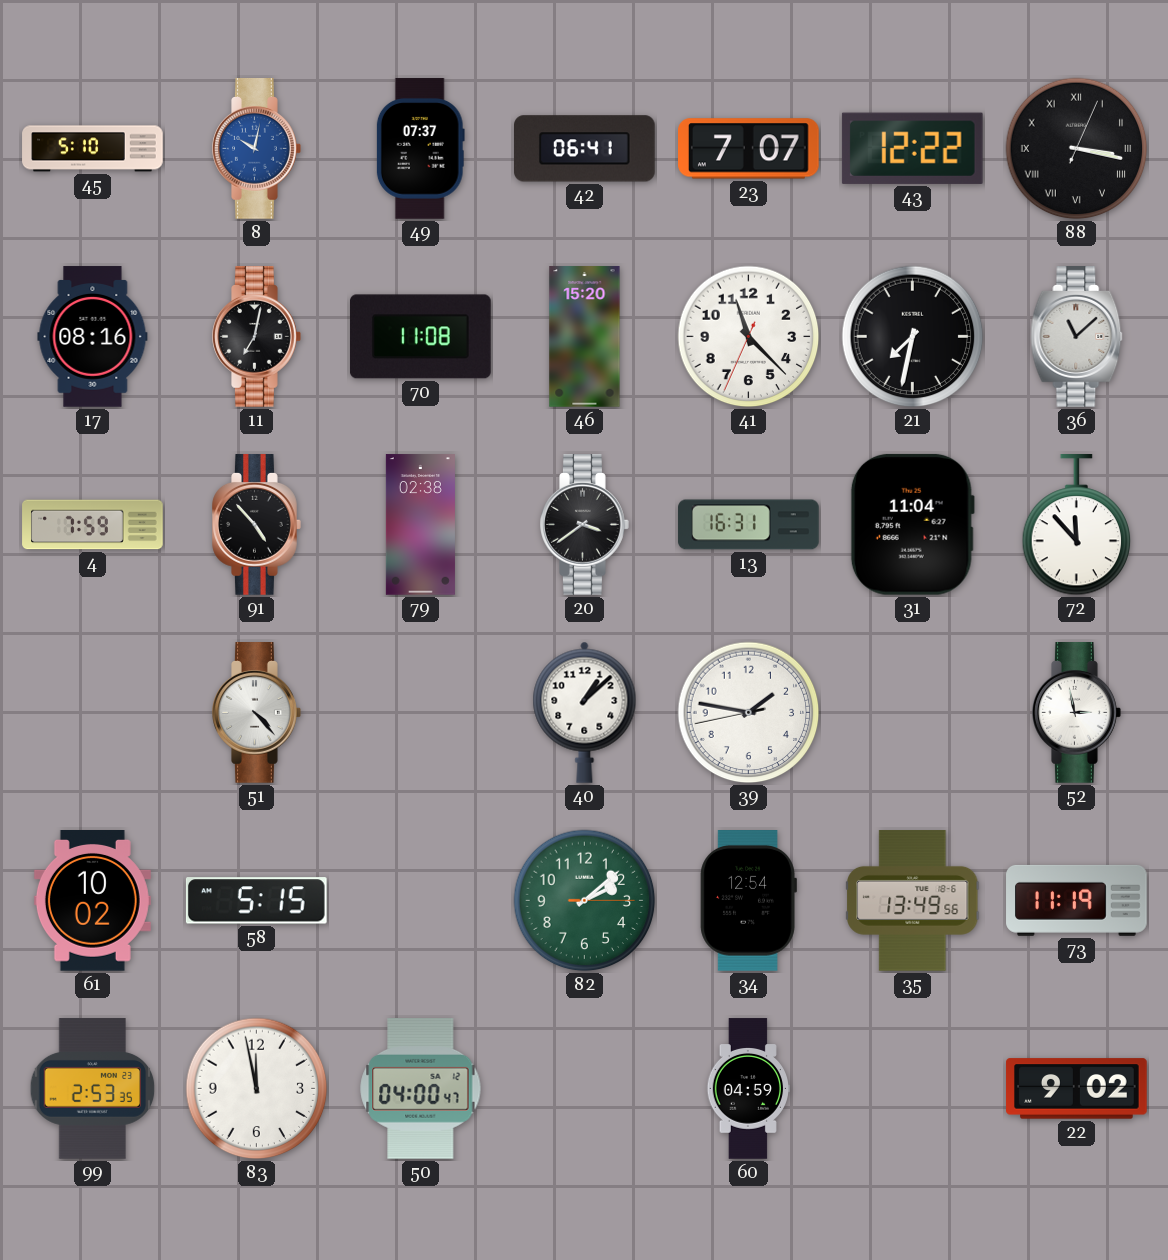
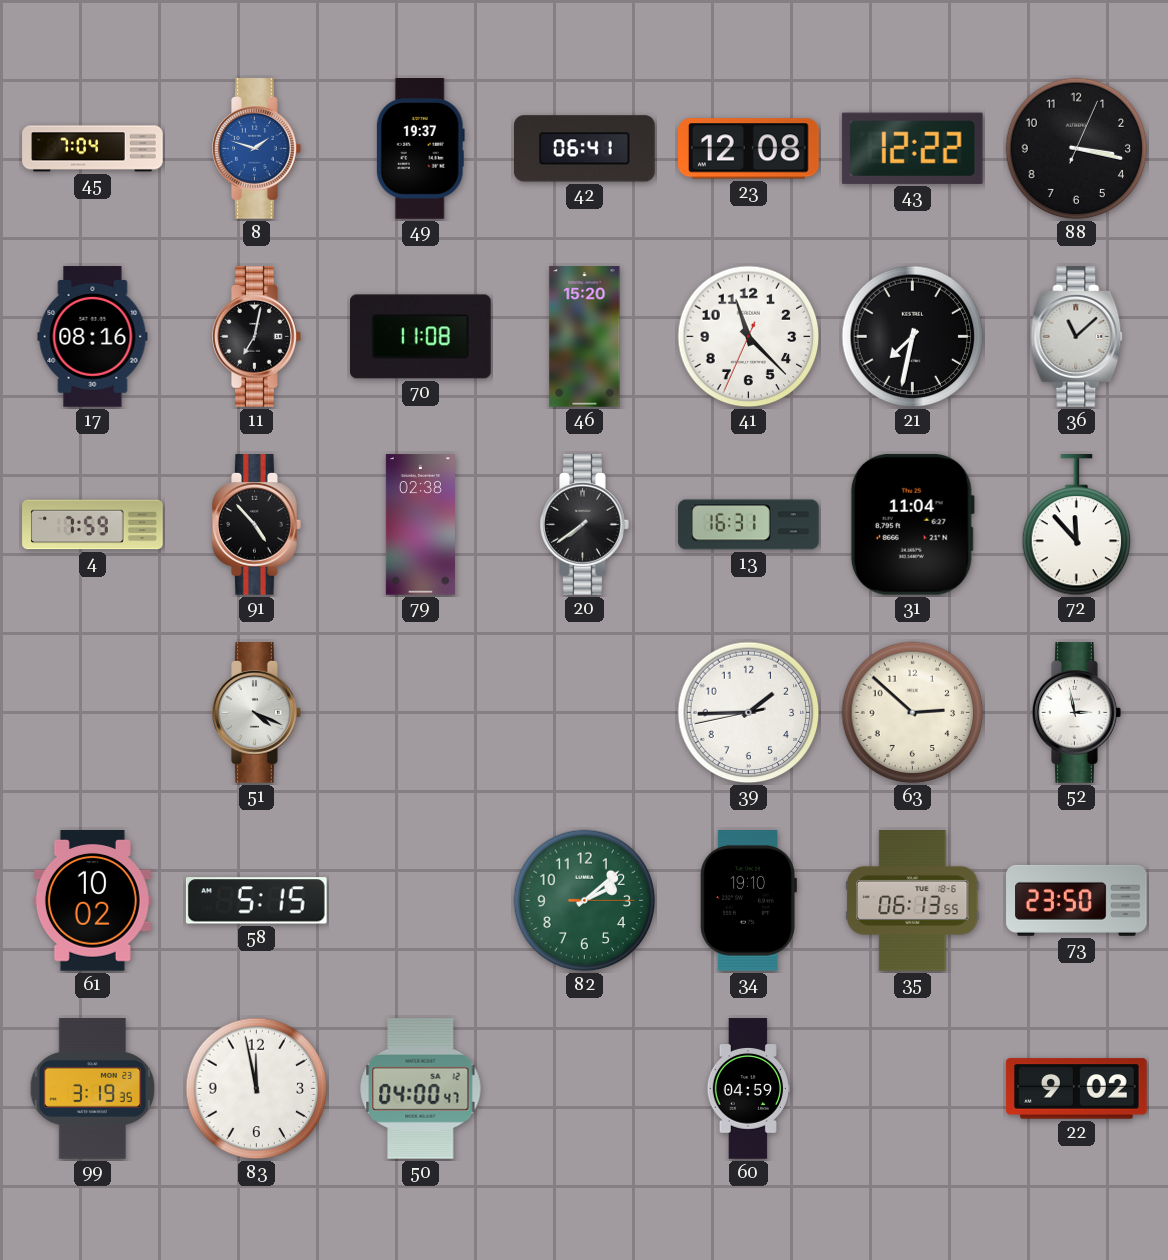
45: 5:10 -> 7:04
8: 10:02 -> 1:48
49: 07:37 -> 19:37
23: 7:07 -> 12:08
88 numerals: Roman -> Arabic
20: 3:39 -> 7:39
51: 4:23 -> 4:19
40: 1:08 -> none
39: 1:46 -> 1:44
63: none -> 2:52
34: 12:54 -> 19:10
35: 13:49 -> 06:13
73: 11:19 -> 23:50
99: 2:53 -> 3:19
